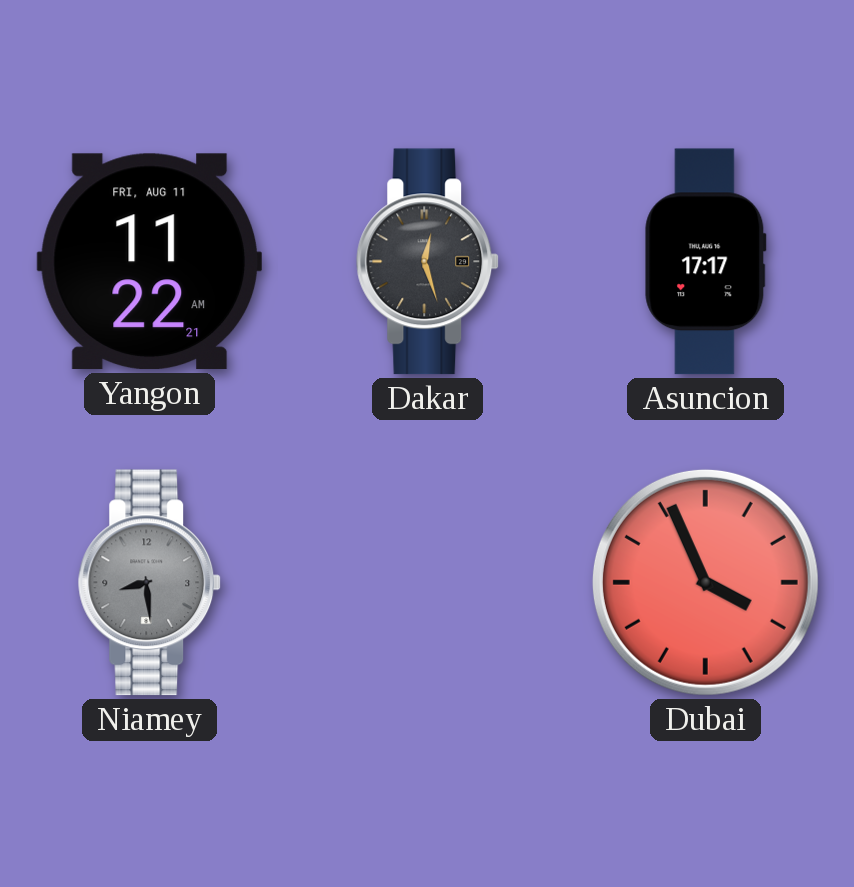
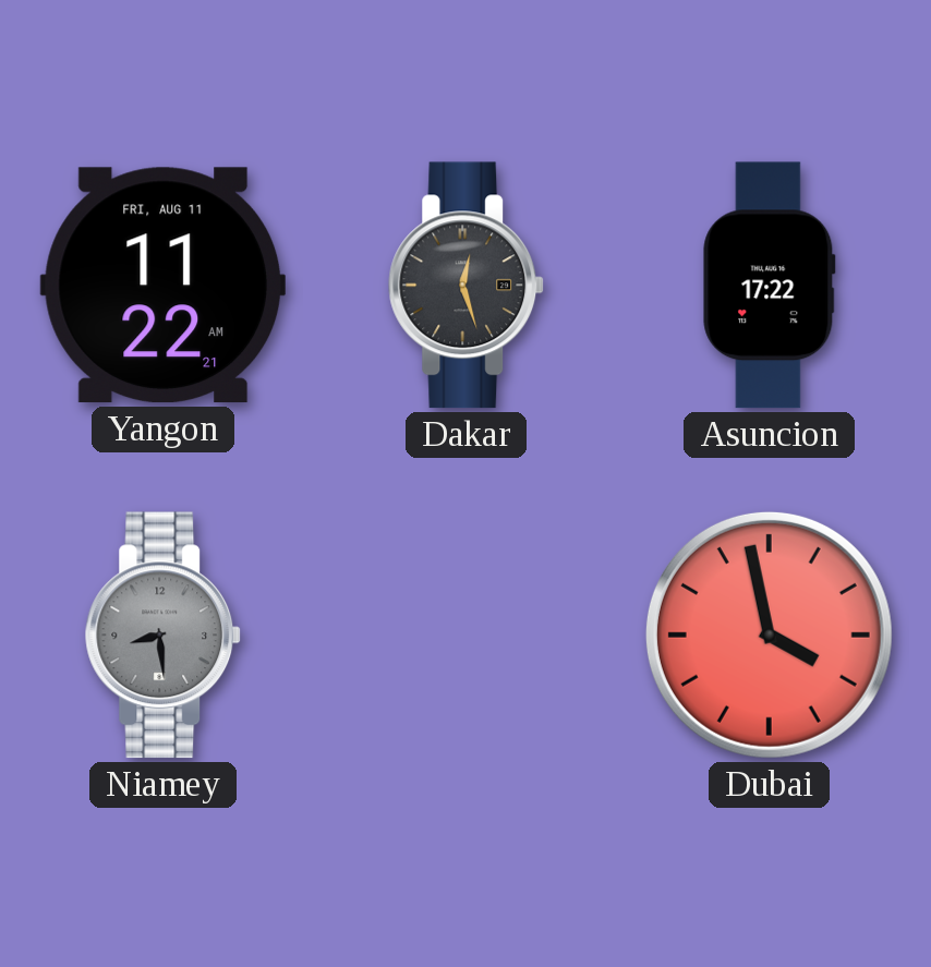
Asuncion: 17:17 -> 17:22
Dubai: 3:56 -> 3:58
